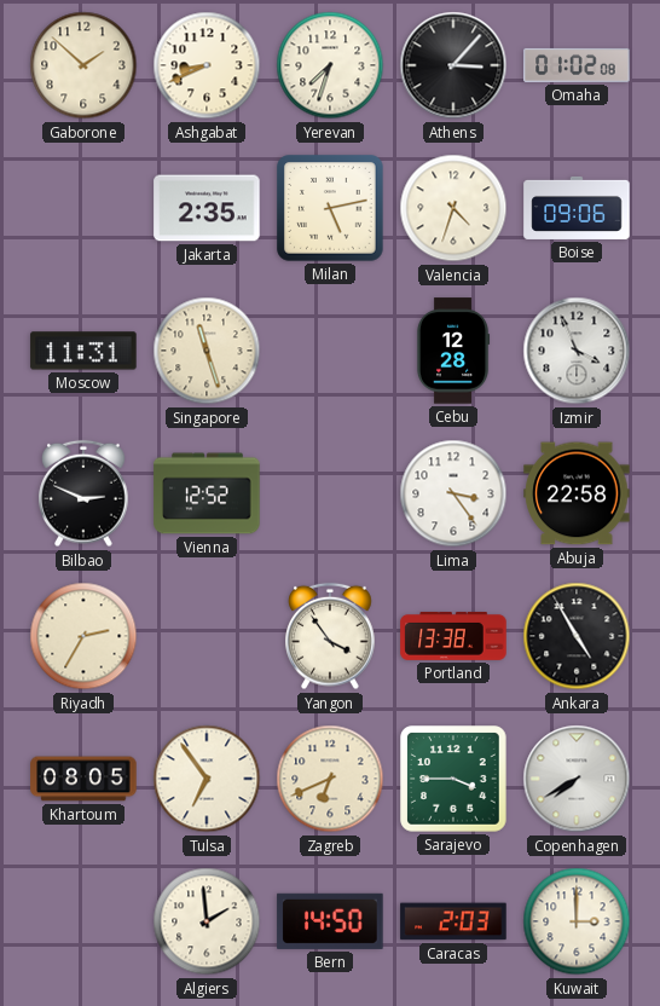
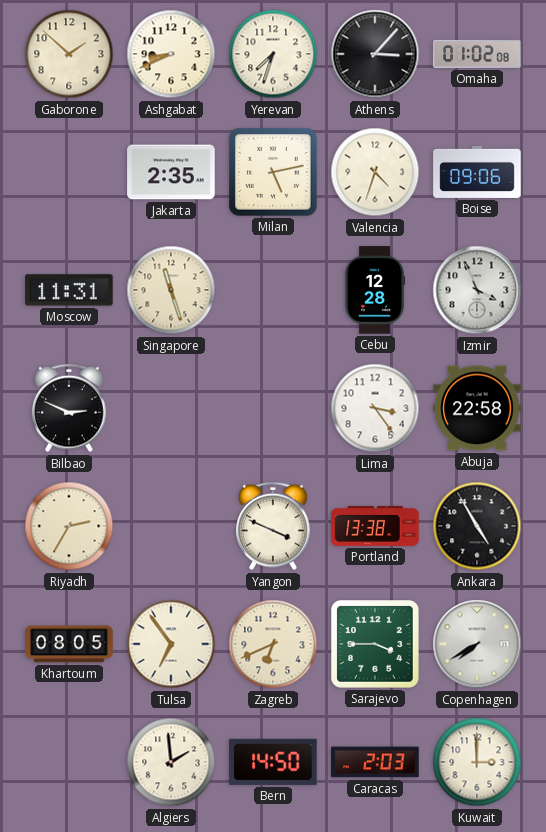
Vienna: 12:52 -> none
Yangon: 3:54 -> 3:49
